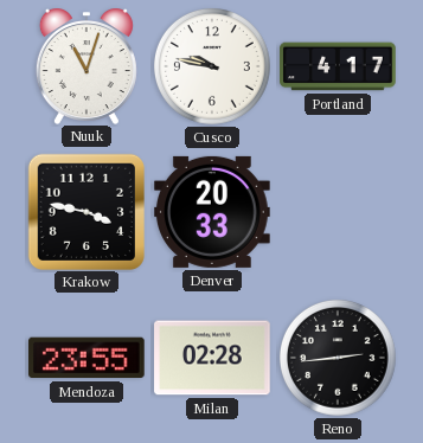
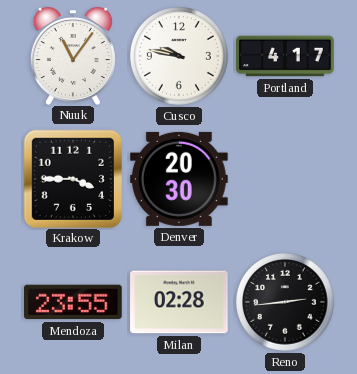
Nuuk: 11:03 -> 11:06
Krakow: 3:47 -> 3:45
Denver: 20:33 -> 20:30
